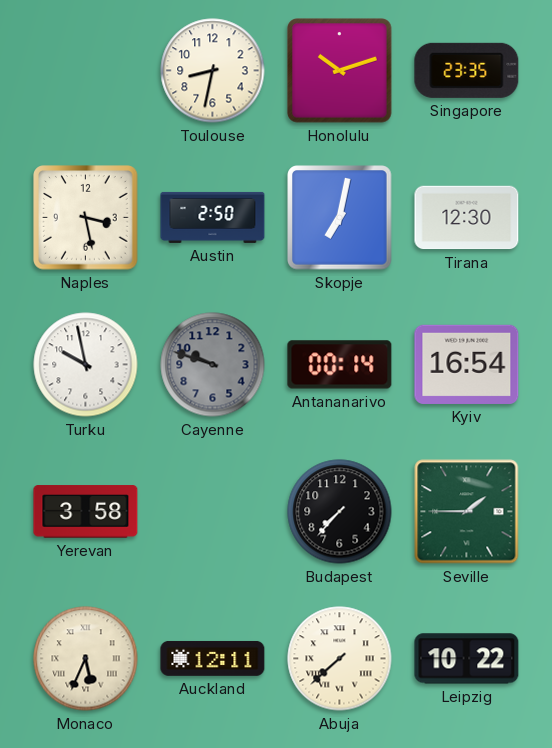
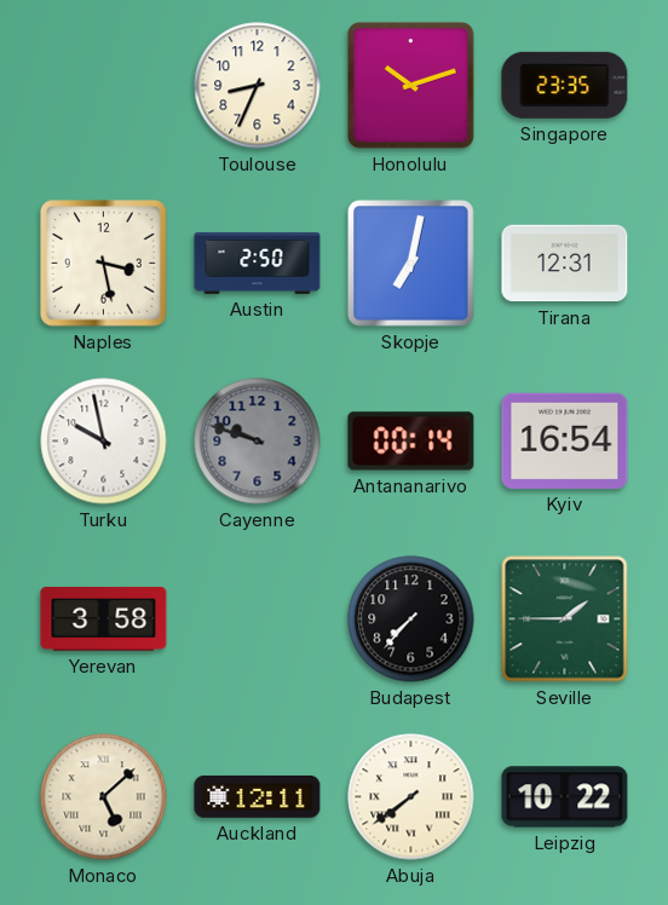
Toulouse: 8:32 -> 8:34
Tirana: 12:30 -> 12:31
Monaco: 5:34 -> 5:08
Abuja: 7:38 -> 7:39
